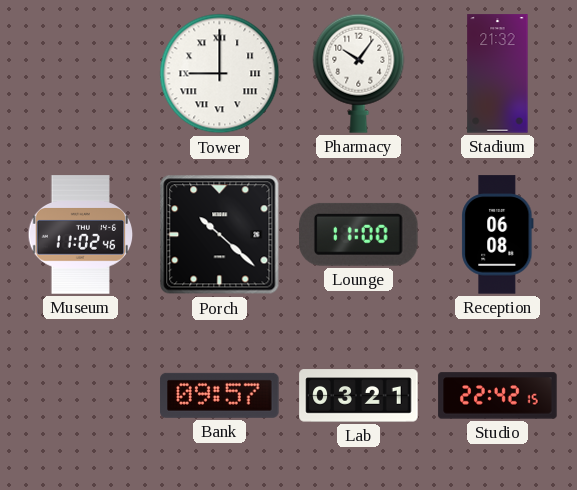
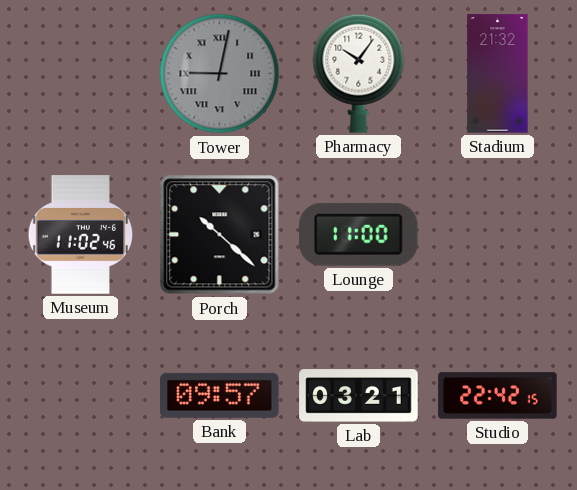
Tower: 9:00 -> 9:02
Tower dial: white -> grey
Reception: 06:08 -> none
